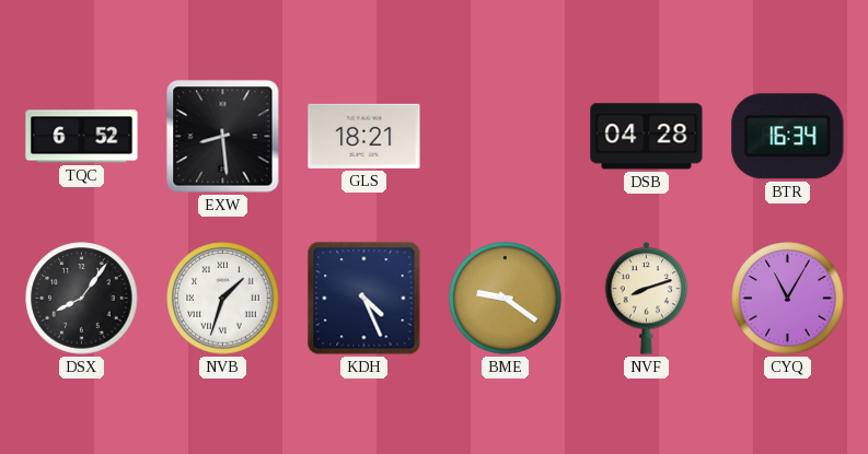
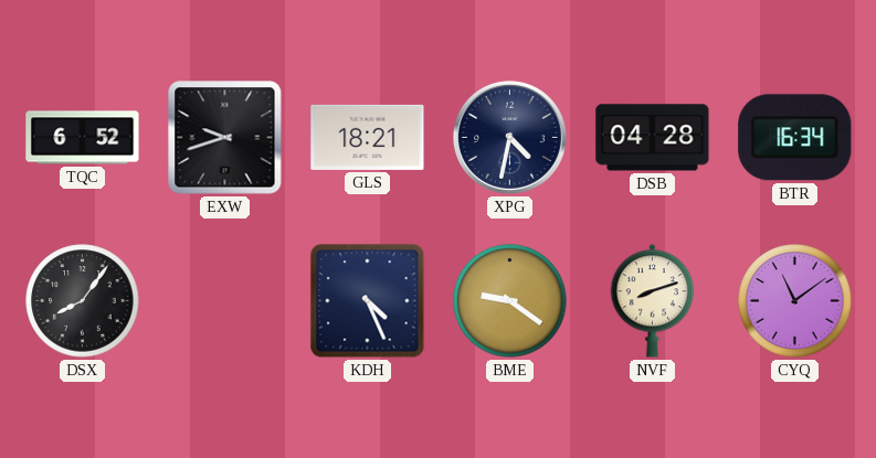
EXW: 8:29 -> 9:42
XPG: none -> 4:32
NVB: 1:33 -> none
CYQ: 11:05 -> 11:09
